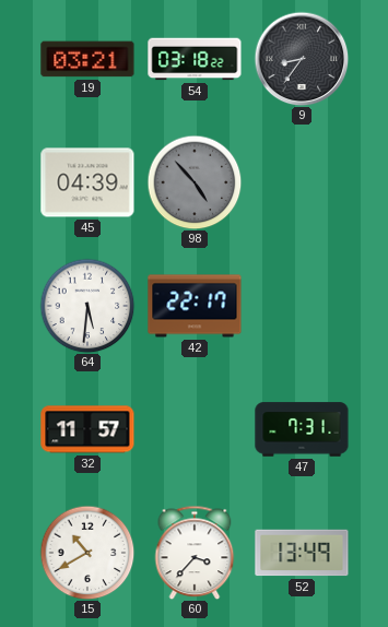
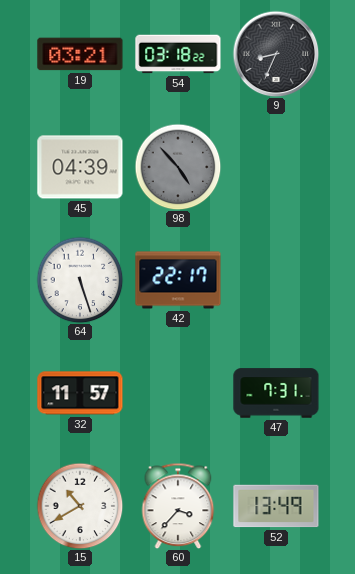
9: 8:36 -> 8:34
64: 5:31 -> 5:27
